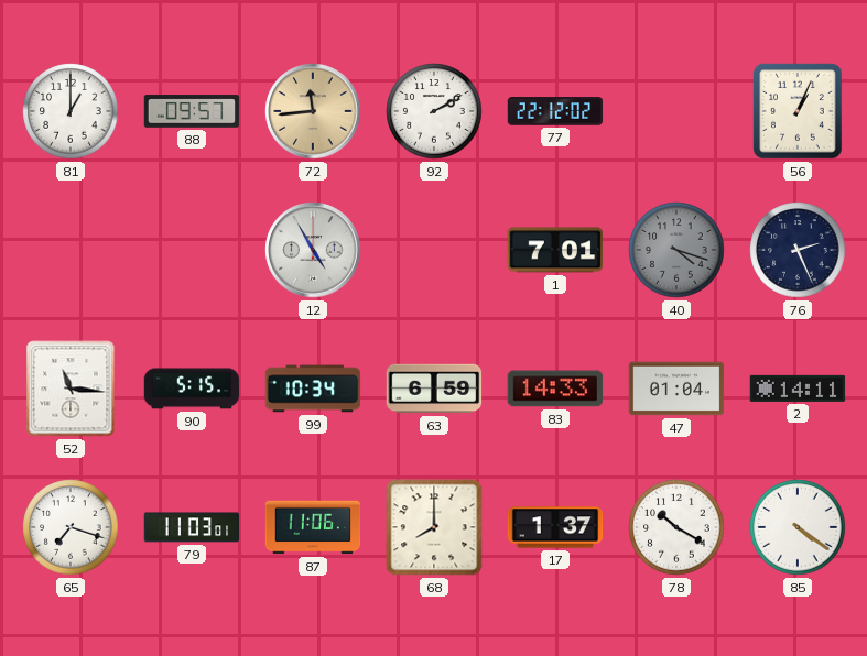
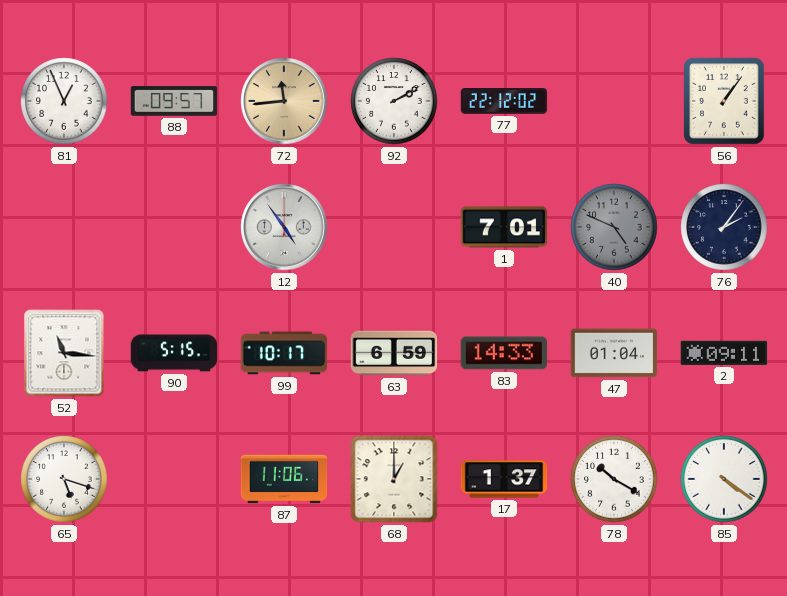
81: 1:00 -> 12:56
56: 1:04 -> 1:06
12: 4:55 -> 4:54
40: 4:18 -> 4:49
76: 2:26 -> 2:06
99: 10:34 -> 10:17
2: 14:11 -> 09:11
65: 7:18 -> 5:18
79: 11:03 -> none
68: 8:00 -> 1:00
